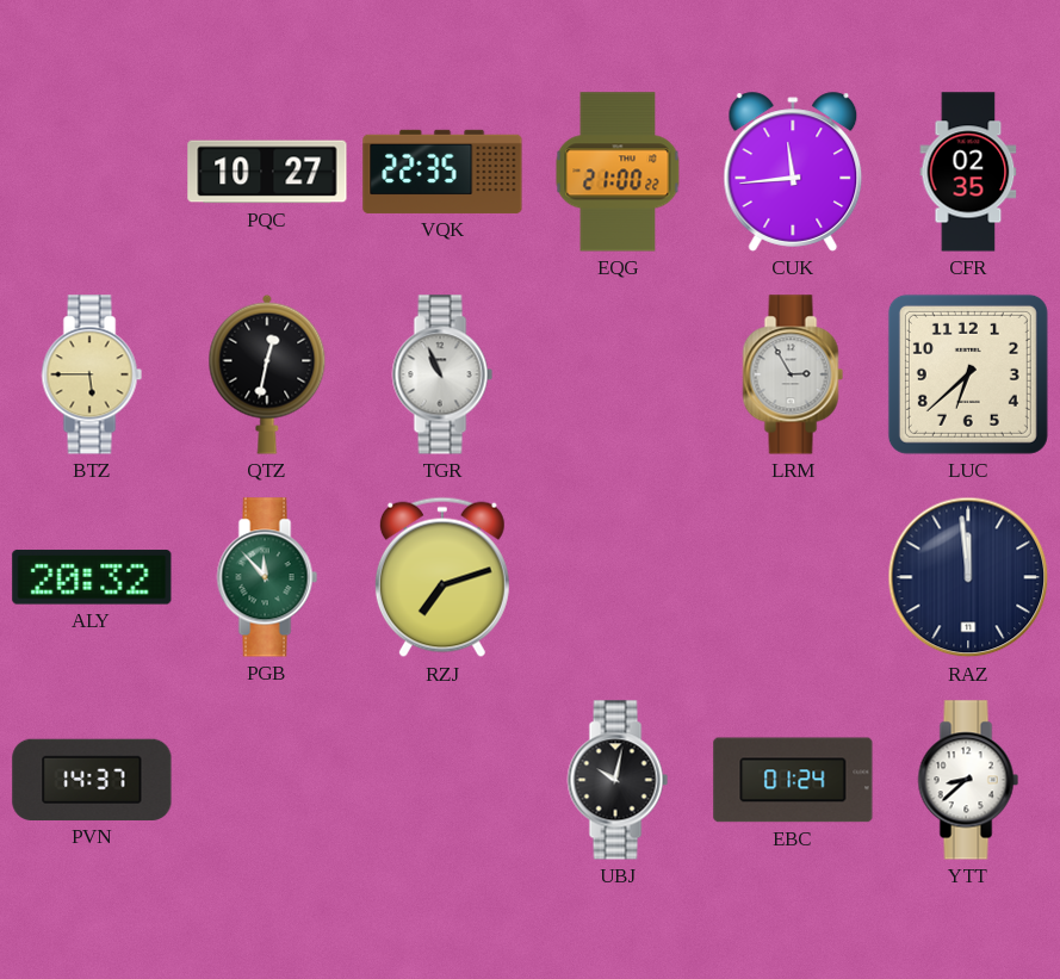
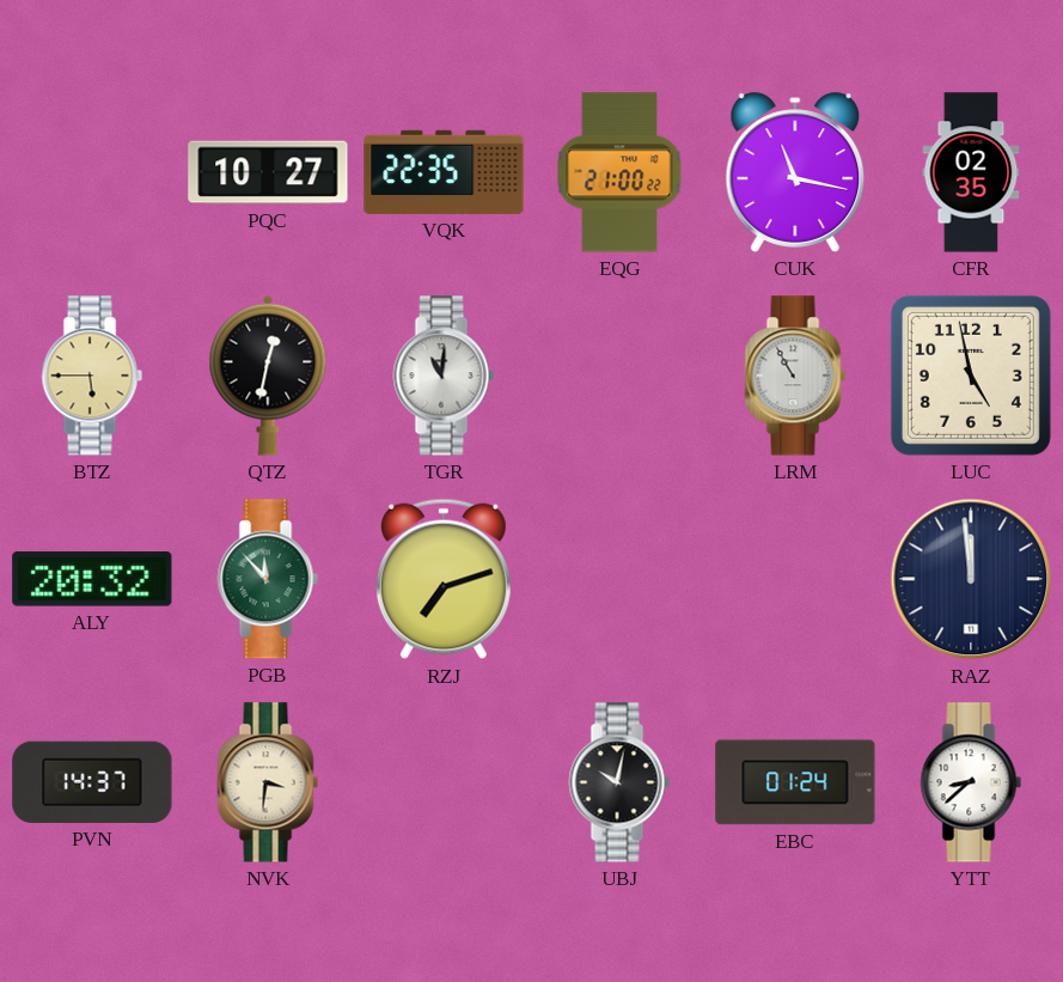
CUK: 11:44 -> 11:17
TGR: 10:56 -> 11:01
LRM: 2:55 -> 10:55
LUC: 6:38 -> 4:58
NVK: none -> 3:31
